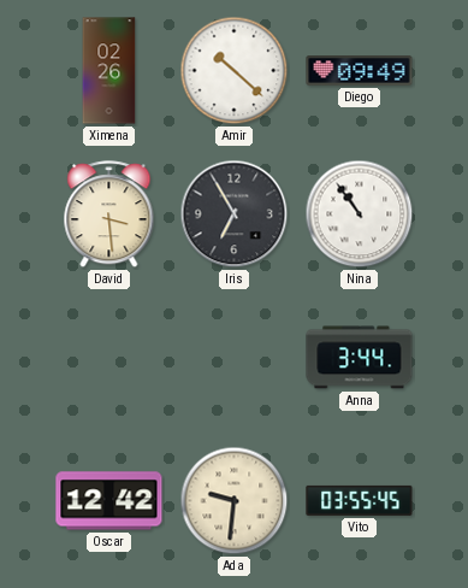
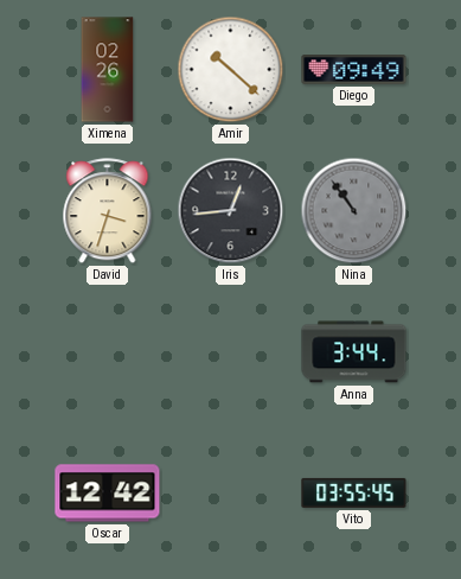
David: 3:29 -> 3:33
Iris: 6:55 -> 12:44
Nina dial: white -> grey
Ada: 9:31 -> none
